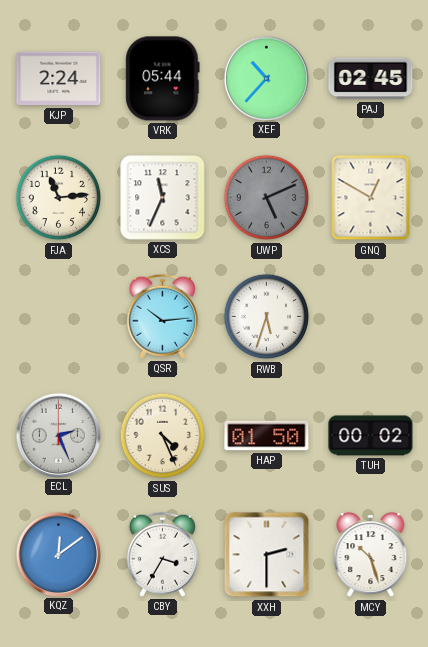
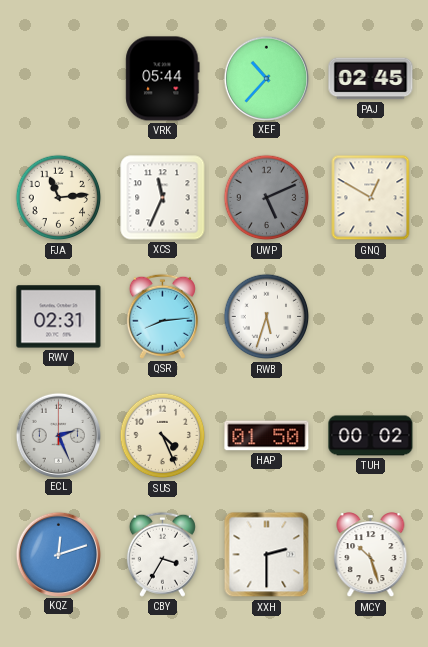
KJP: 2:24 -> none
RWV: none -> 02:31
QSR: 10:14 -> 8:14
KQZ: 12:09 -> 12:12
